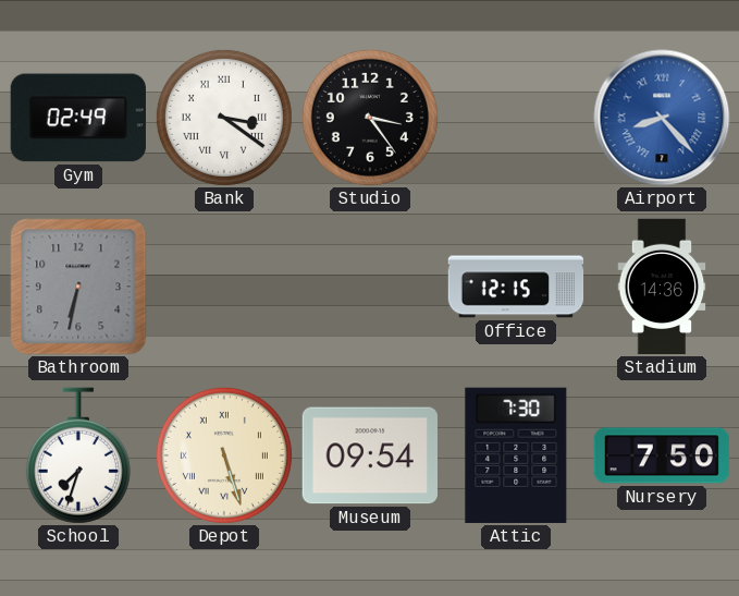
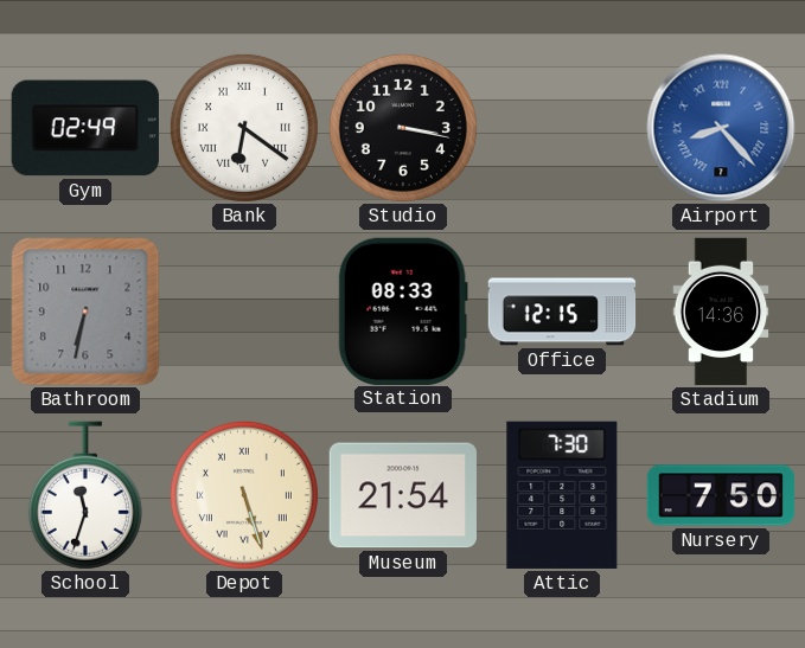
Bank: 3:21 -> 6:21
Studio: 3:24 -> 3:17
Station: none -> 08:33
School: 7:33 -> 11:33
Museum: 09:54 -> 21:54
